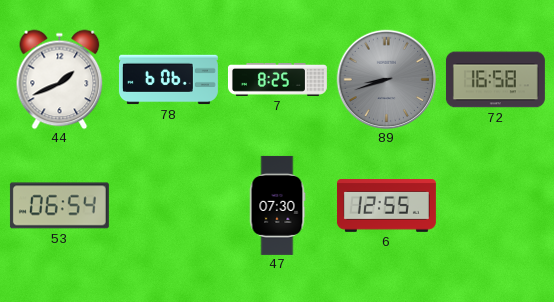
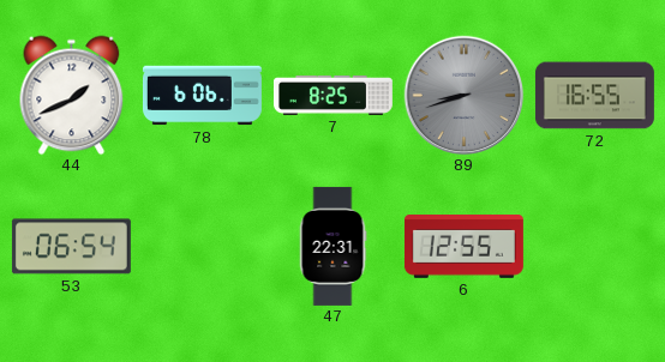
72: 16:58 -> 16:55
47: 07:30 -> 22:31
